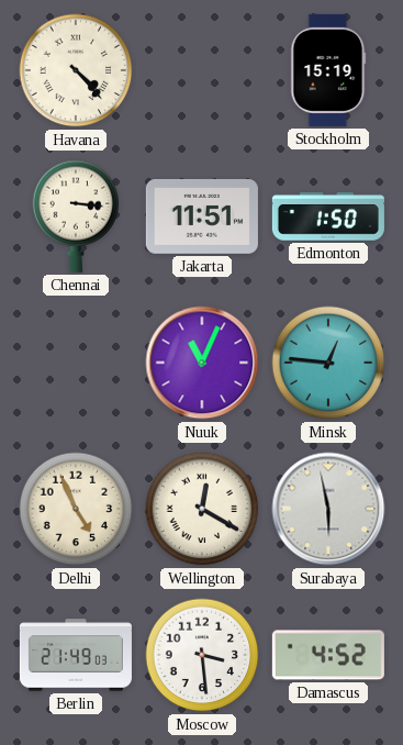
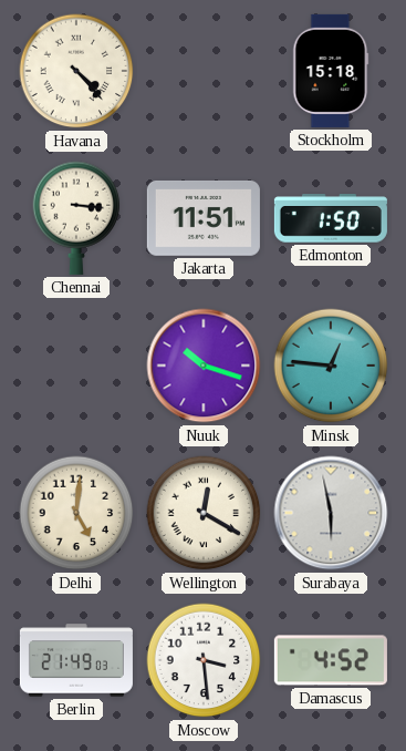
Stockholm: 15:19 -> 15:18
Nuuk: 11:04 -> 10:18
Delhi: 4:56 -> 5:01
